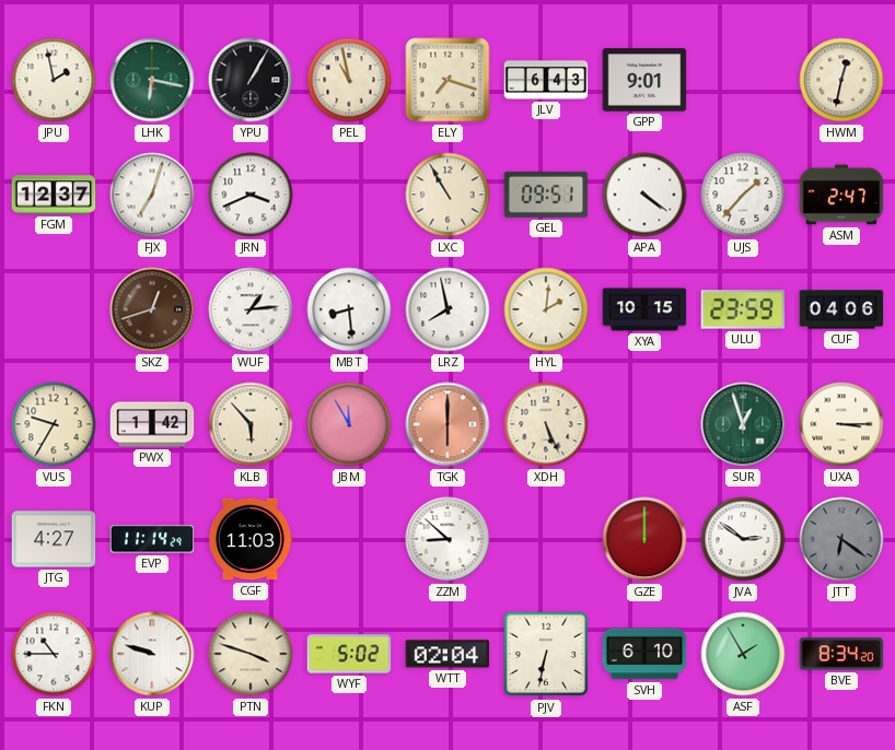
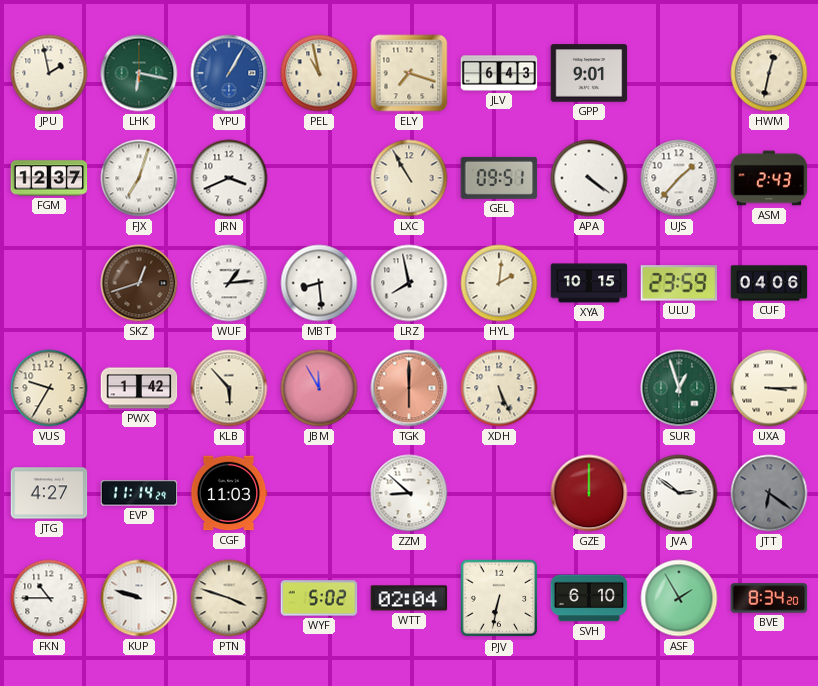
YPU dial: black -> blue
ASM: 2:47 -> 2:43
